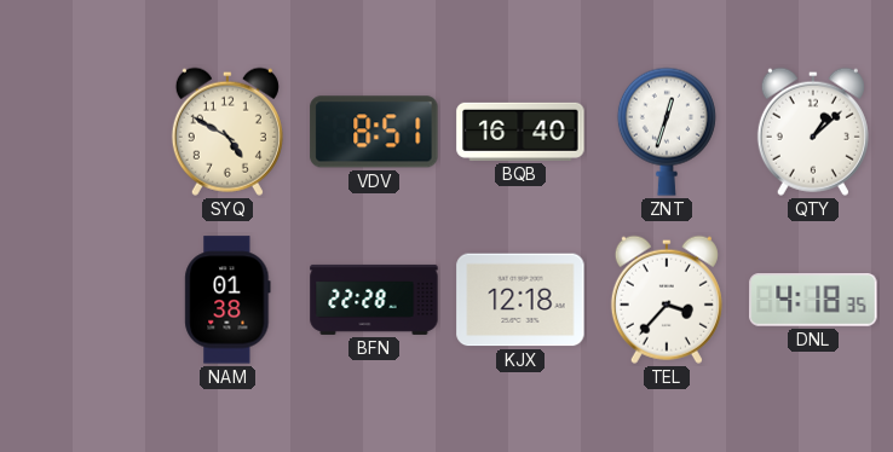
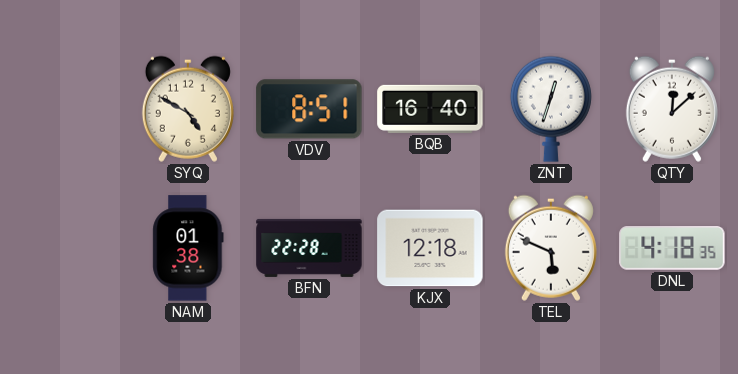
QTY: 1:08 -> 12:08
TEL: 3:37 -> 5:49
